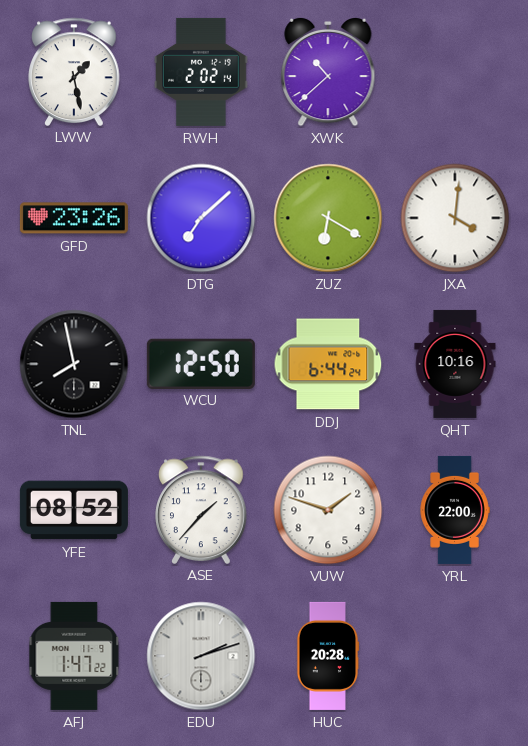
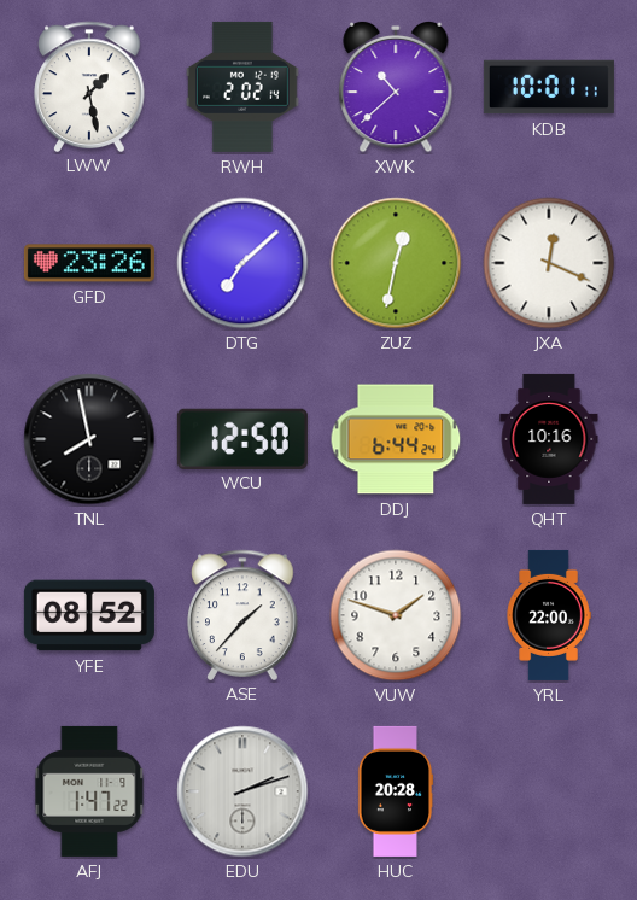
KDB: none -> 10:01
ZUZ: 6:20 -> 12:32
JXA: 4:01 -> 12:19
